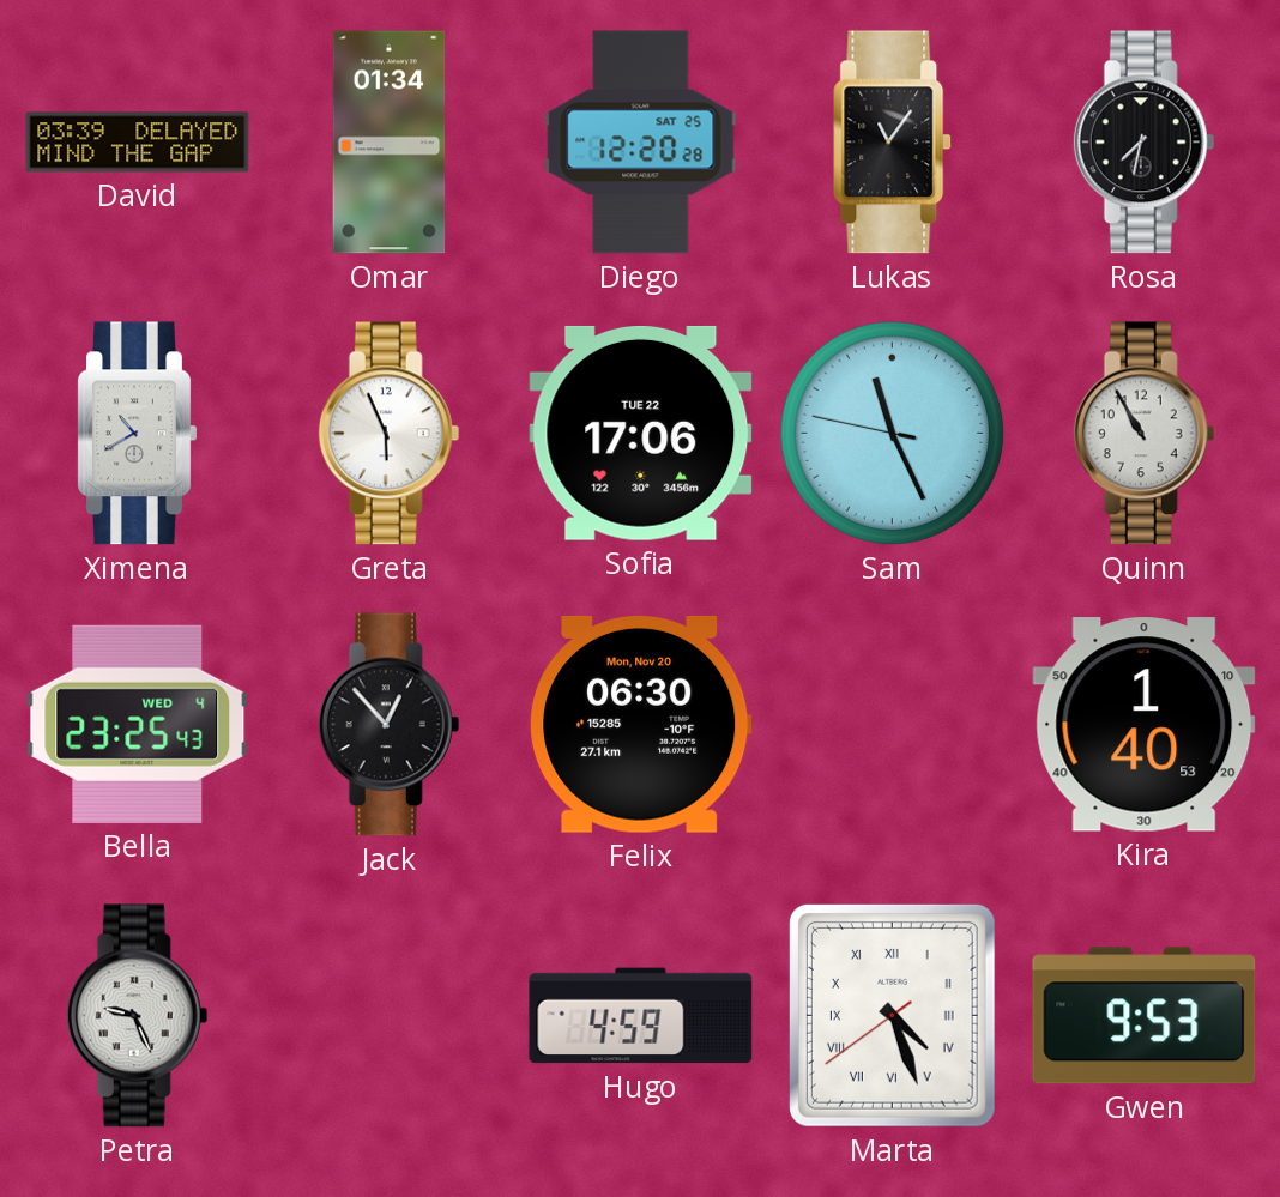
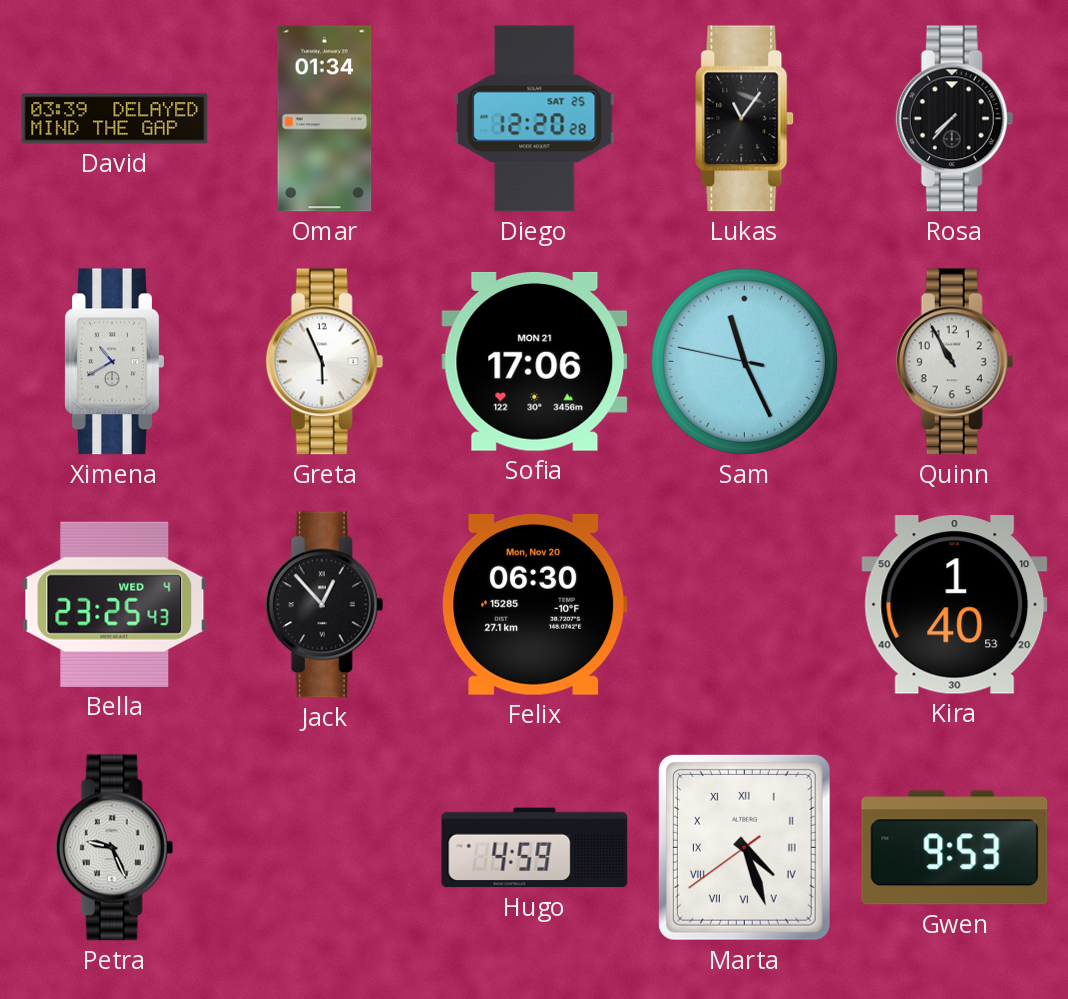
Rosa: 7:32 -> 7:37
Sofia date: TUE 22 -> MON 21
